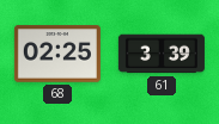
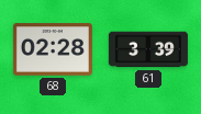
68: 02:25 -> 02:28
